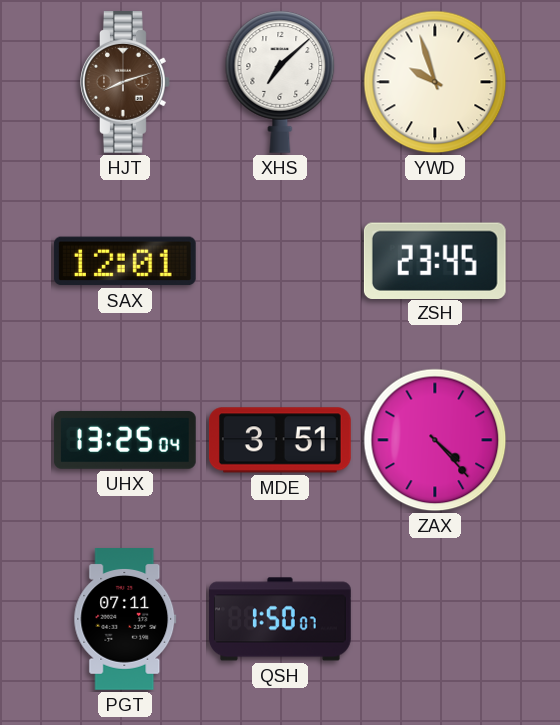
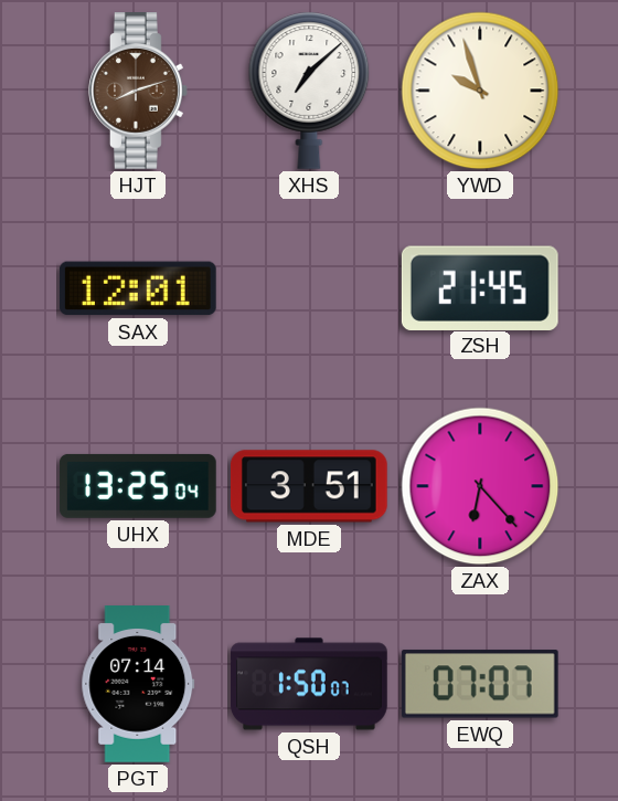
ZSH: 23:45 -> 21:45
ZAX: 4:23 -> 6:23
PGT: 07:11 -> 07:14
EWQ: none -> 07:07
